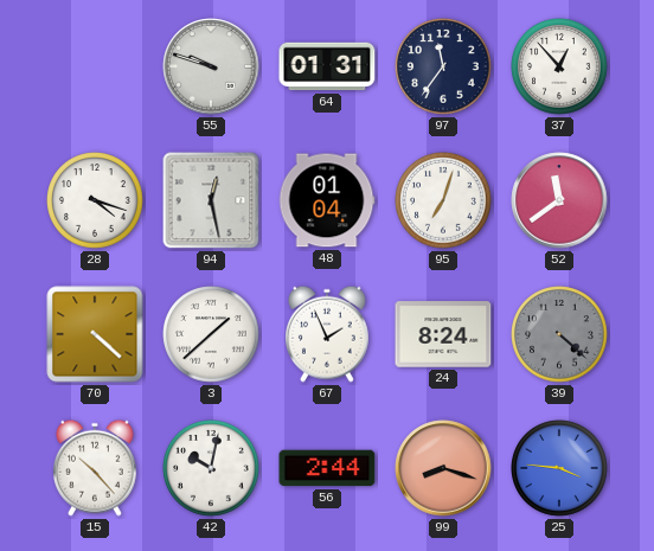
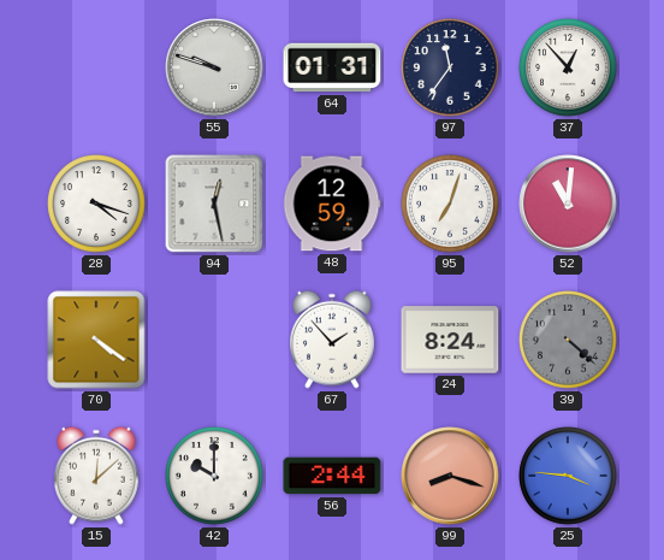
48: 01:04 -> 12:59
52: 11:39 -> 11:01
70: 4:22 -> 4:21
3: 1:38 -> none
67: 1:56 -> 1:53
15: 10:23 -> 12:08
42: 10:02 -> 10:00
